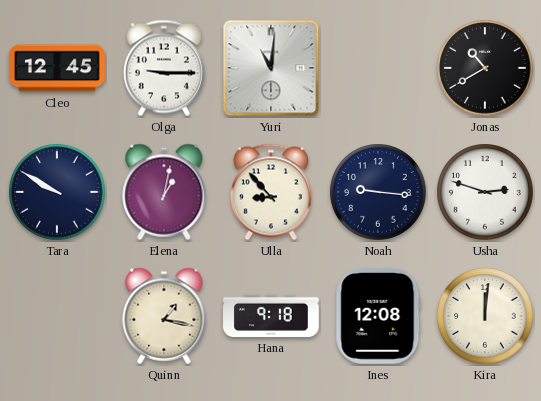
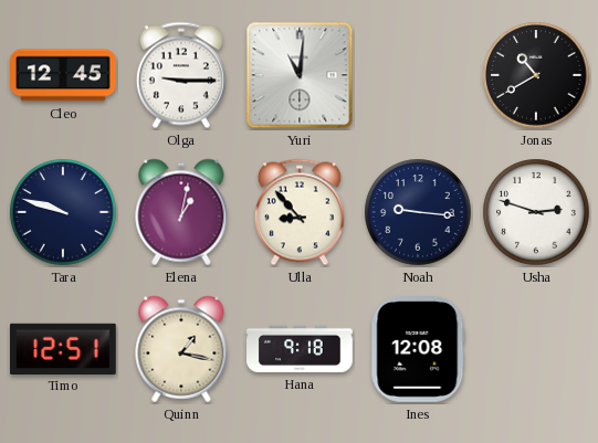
Tara: 9:50 -> 9:48
Timo: none -> 12:51
Kira: 12:01 -> none
